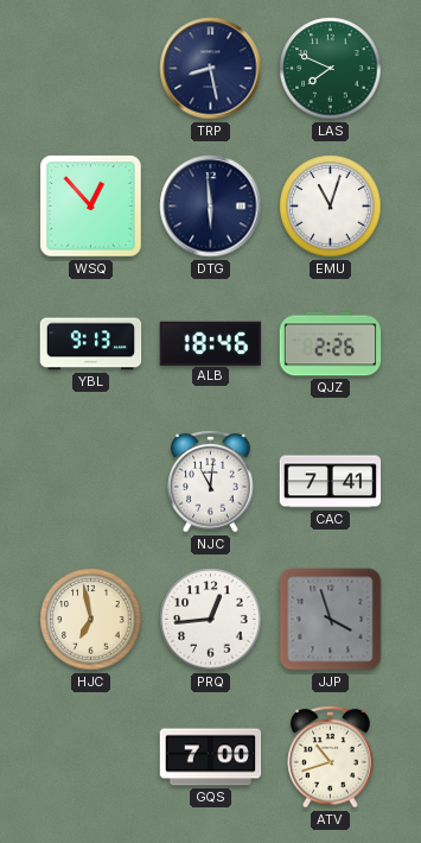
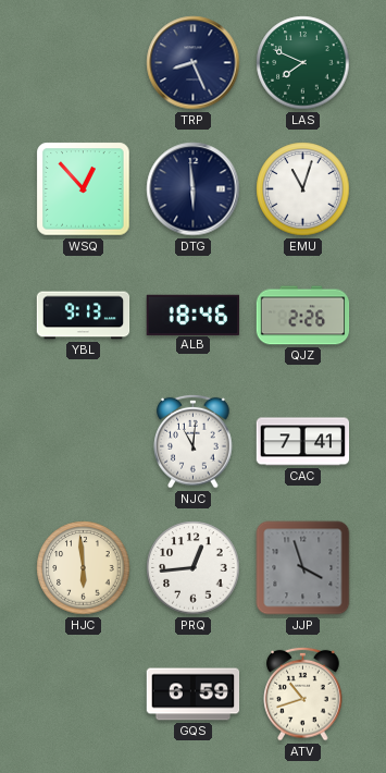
TRP: 8:28 -> 8:26
HJC: 6:58 -> 5:59
GQS: 7:00 -> 6:59
